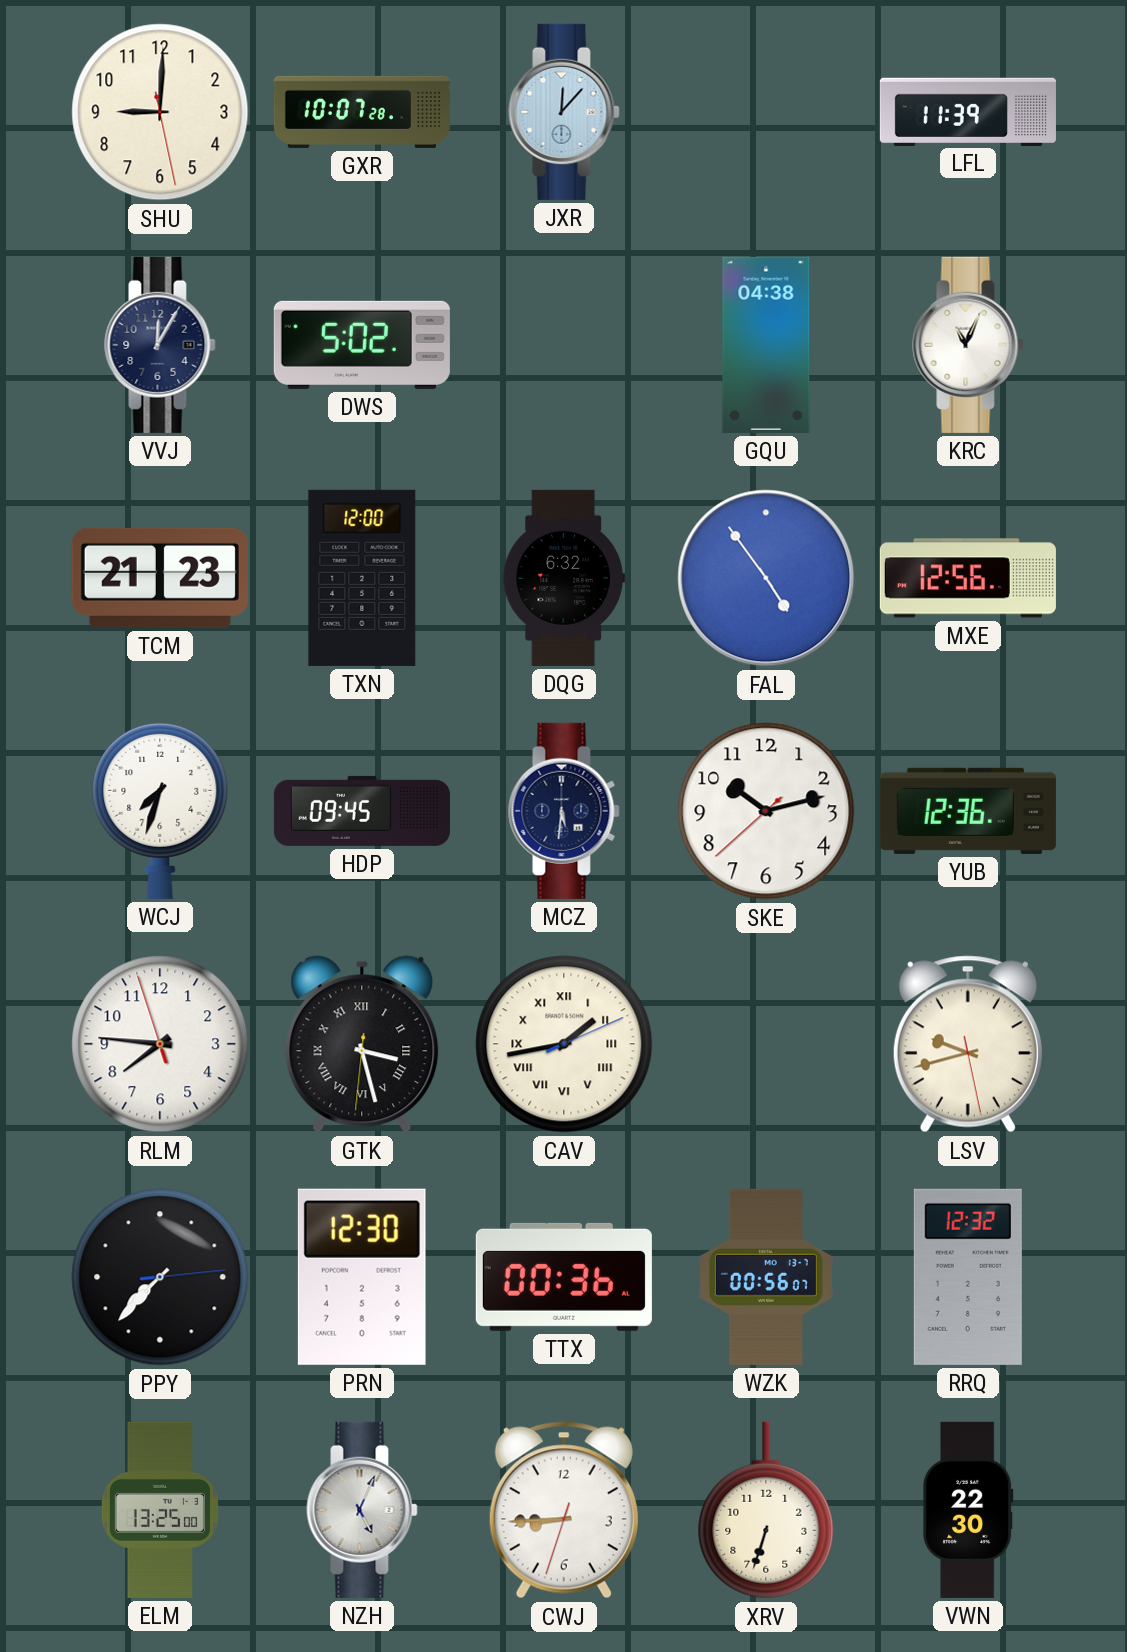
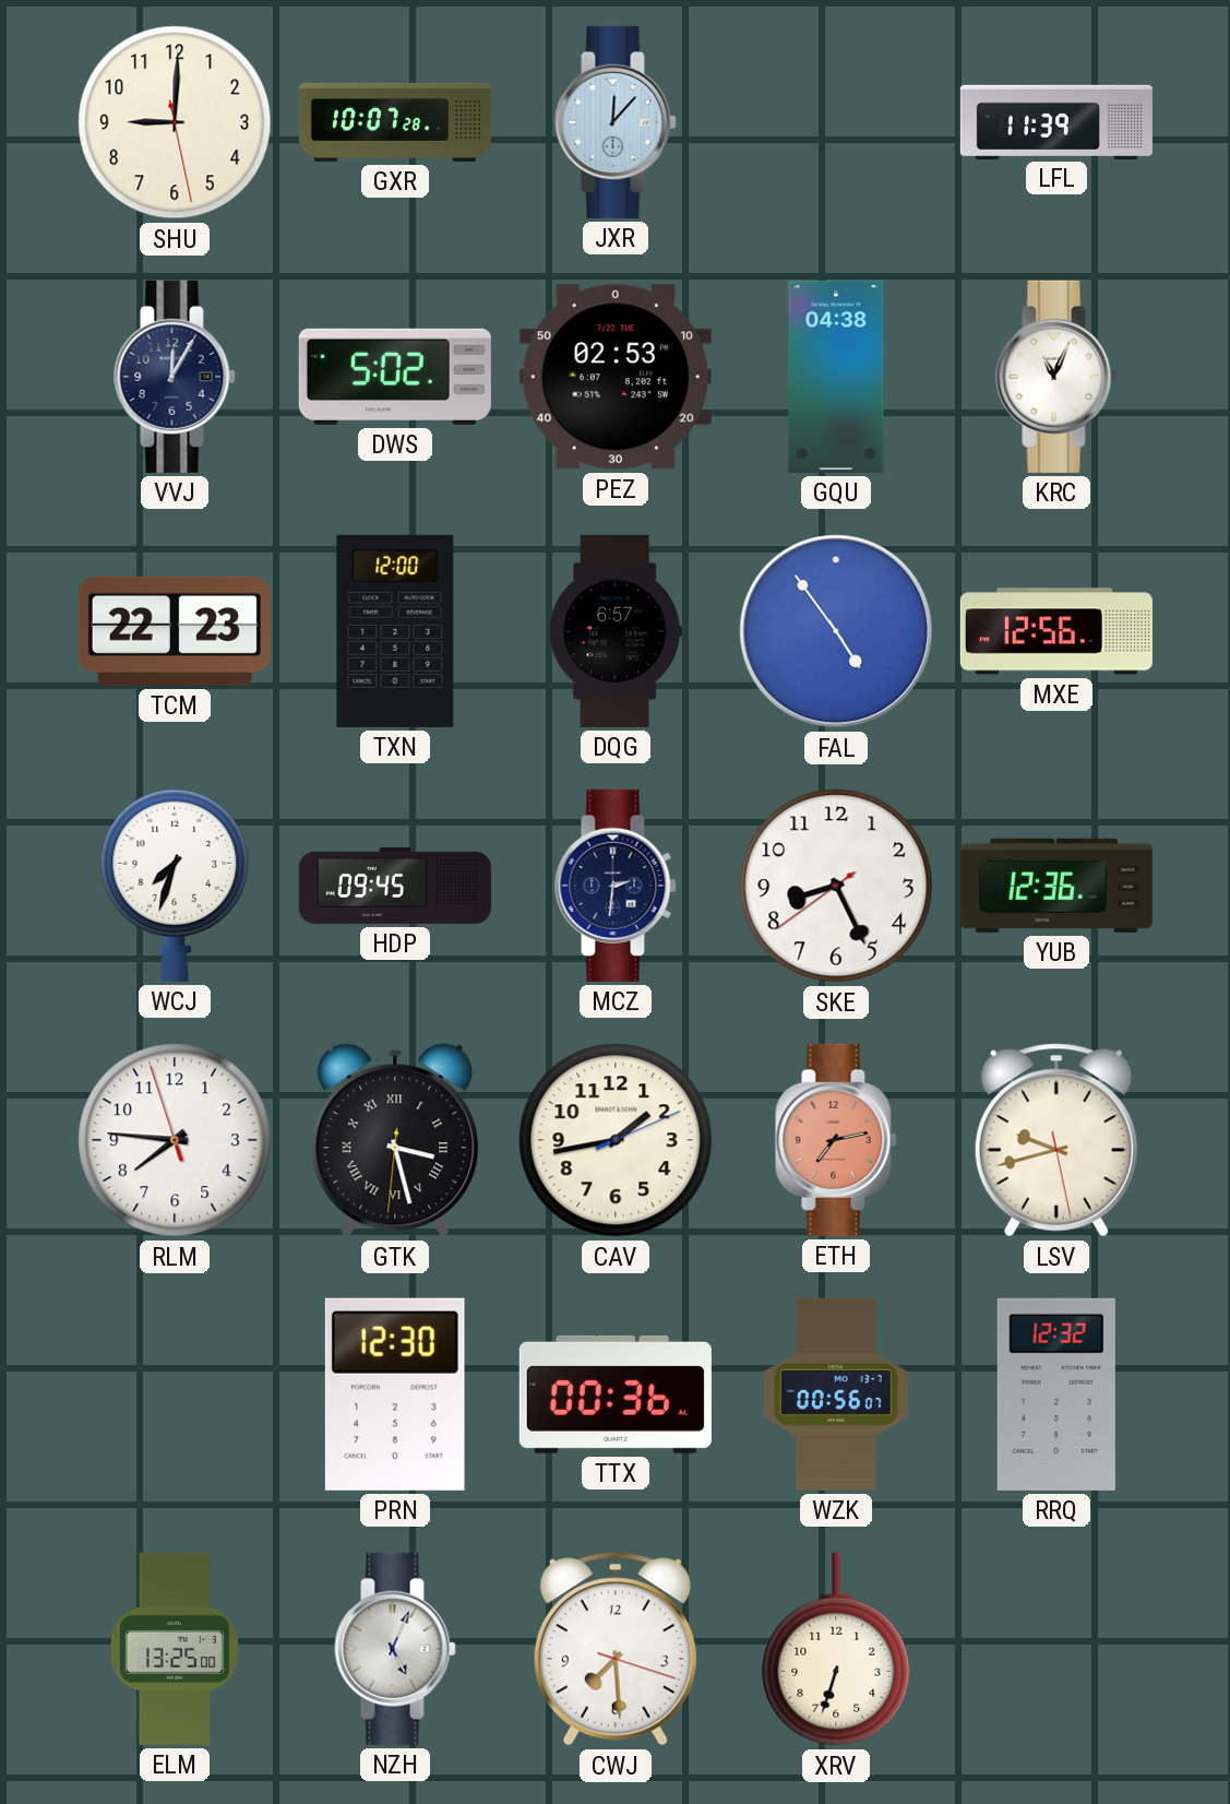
PEZ: none -> 02:53
TCM: 21:23 -> 22:23
DQG: 6:32 -> 6:57
MCZ: 5:31 -> 2:31
SKE: 10:12 -> 8:25
CAV numerals: Roman -> Arabic
ETH: none -> 7:13
PPY: 7:37 -> none
CWJ: 8:44 -> 7:29
VWN: 22:30 -> none
